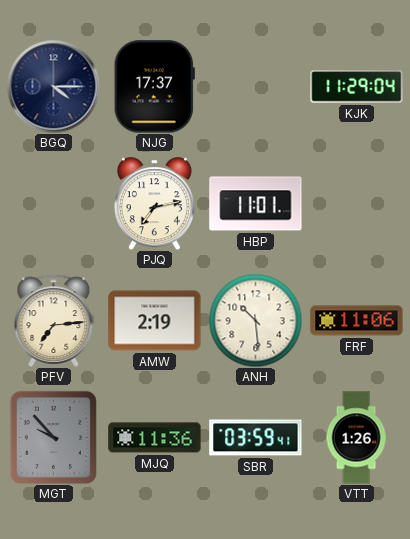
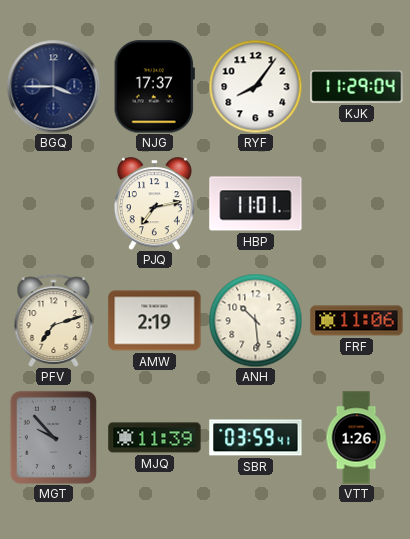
BGQ: 4:15 -> 3:45
RYF: none -> 8:06
PFV: 7:14 -> 7:12
MJQ: 11:36 -> 11:39
